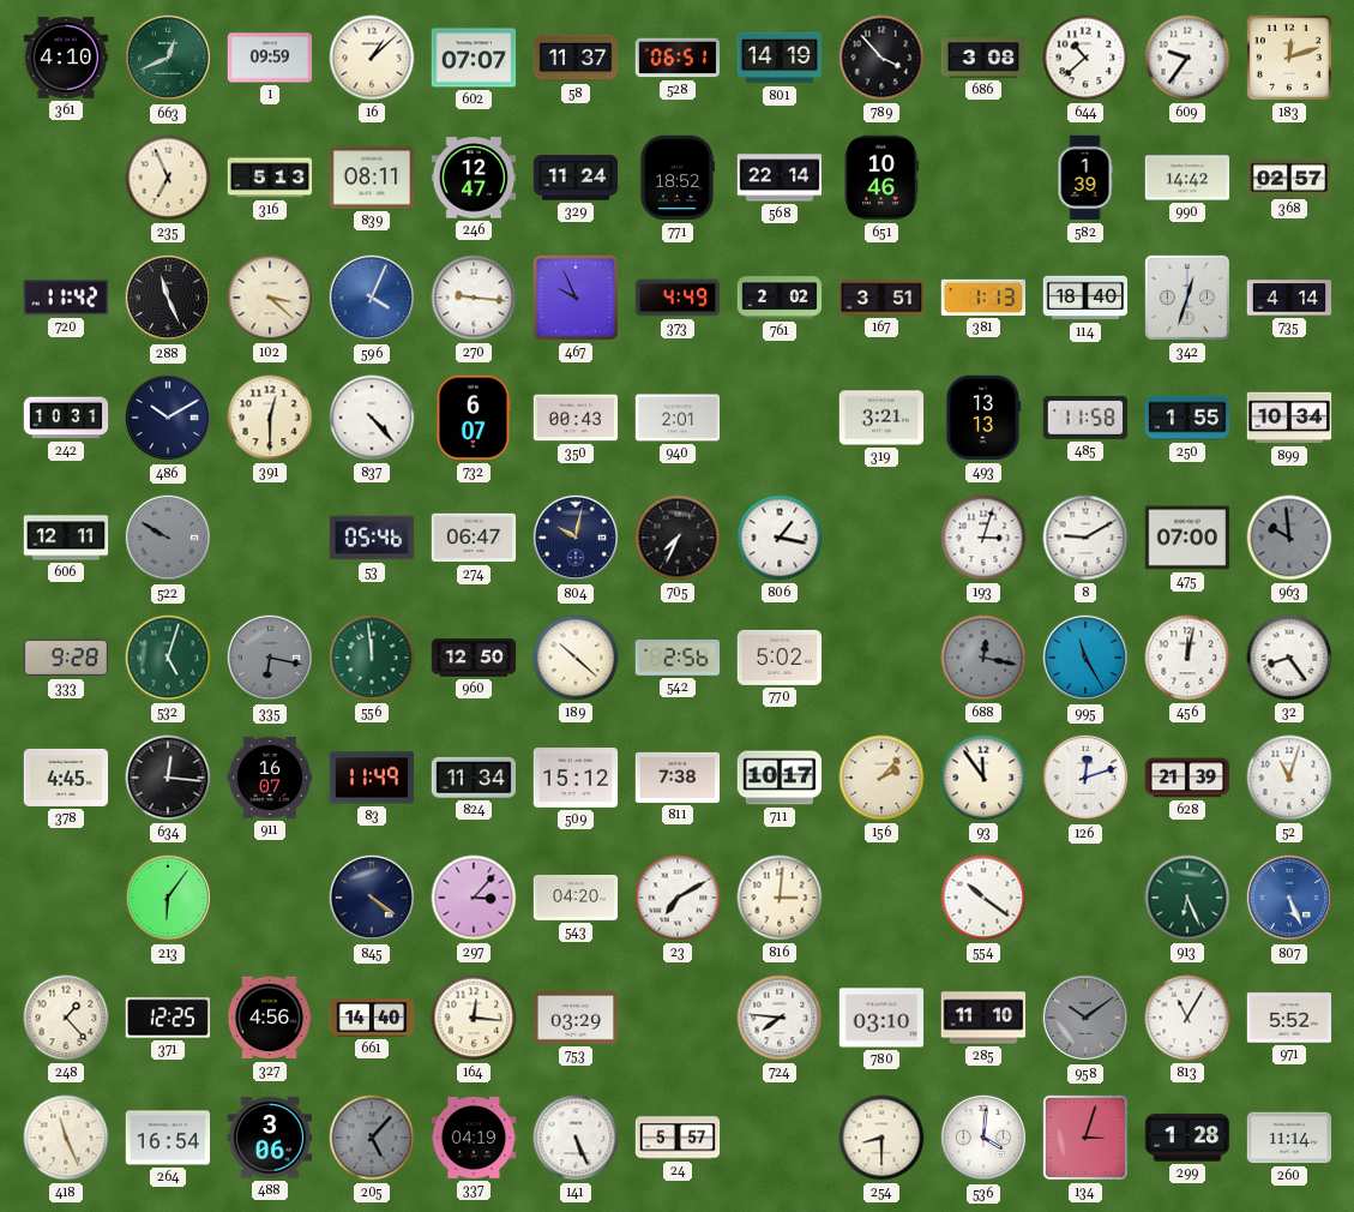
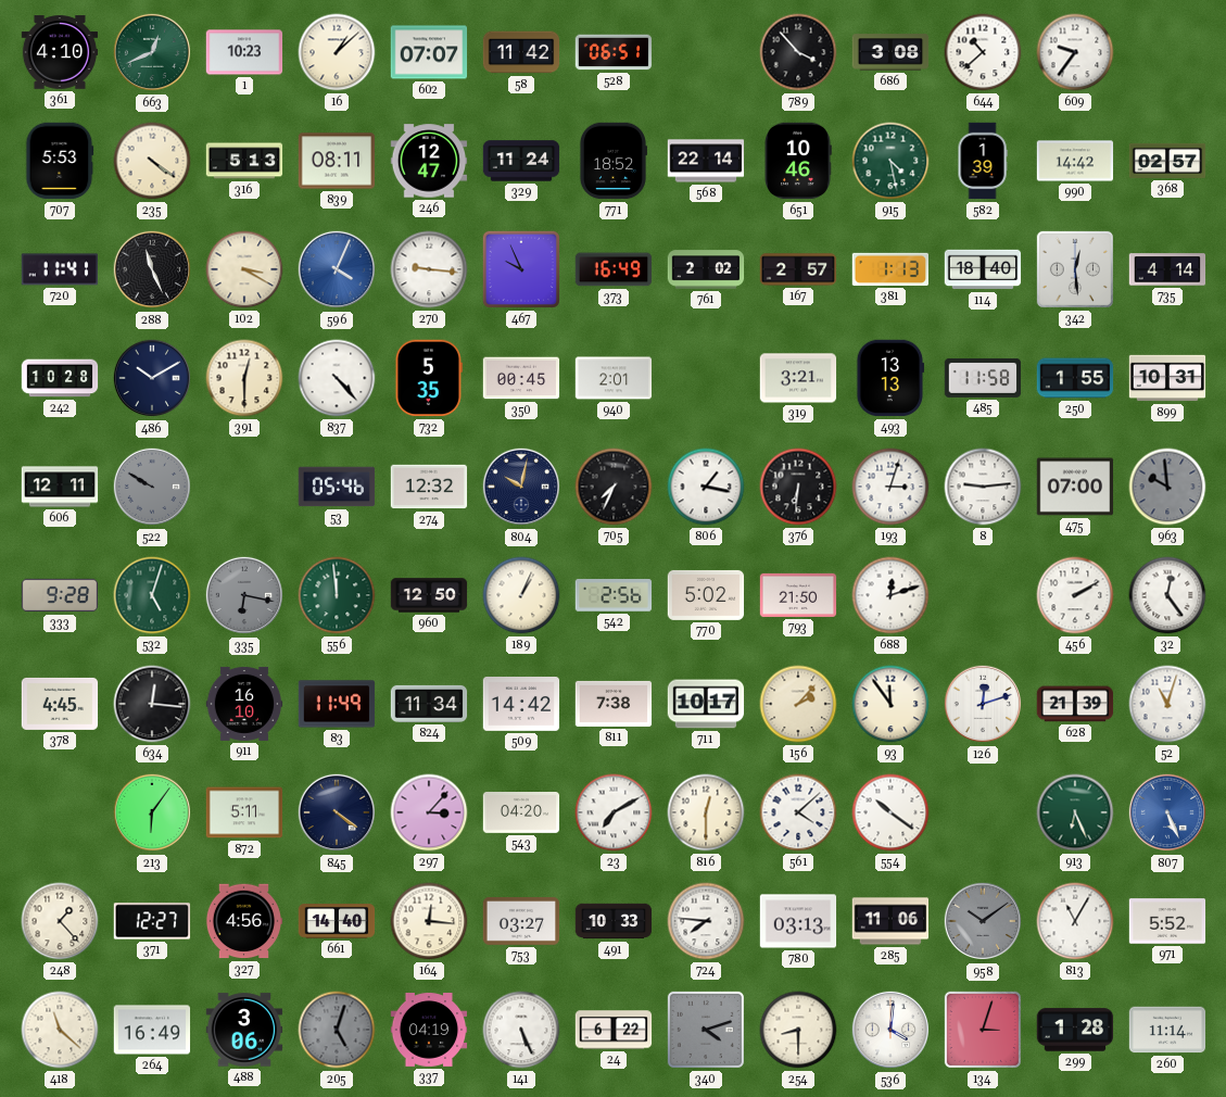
1: 09:59 -> 10:23
58: 11:37 -> 11:42
801: 14:19 -> none
183: 12:12 -> none
707: none -> 5:53
235: 6:56 -> 4:21
915: none -> 4:28
720: 11:42 -> 11:41
102: 3:22 -> 3:20
373: 4:49 -> 16:49
167: 3:51 -> 2:57
342: 12:33 -> 12:29
242: 10:31 -> 10:28
732: 6:07 -> 5:35
350: 00:43 -> 00:45
899: 10:34 -> 10:31
274: 06:47 -> 12:32
376: none -> 6:31
8: 9:10 -> 9:14
189: 10:22 -> 1:04
793: none -> 21:50
688: 12:17 -> 12:12
688 dial: grey -> white
995: 11:25 -> none
456: 12:02 -> 2:10
32: 8:24 -> 12:24
911: 16:07 -> 16:10
509: 15:12 -> 14:42
872: none -> 5:11
816: 3:01 -> 12:30
561: none -> 4:08
371: 12:25 -> 12:27
753: 03:29 -> 03:27
491: none -> 10:33
780: 03:10 -> 03:13
285: 11:10 -> 11:06
418: 11:26 -> 11:22
264: 16:54 -> 16:49
205: 5:07 -> 5:03
24: 5:57 -> 6:22
340: none -> 4:12
